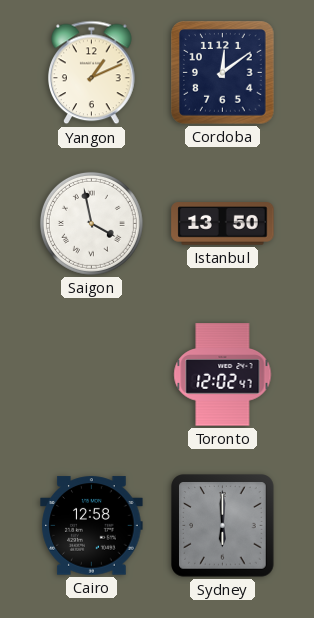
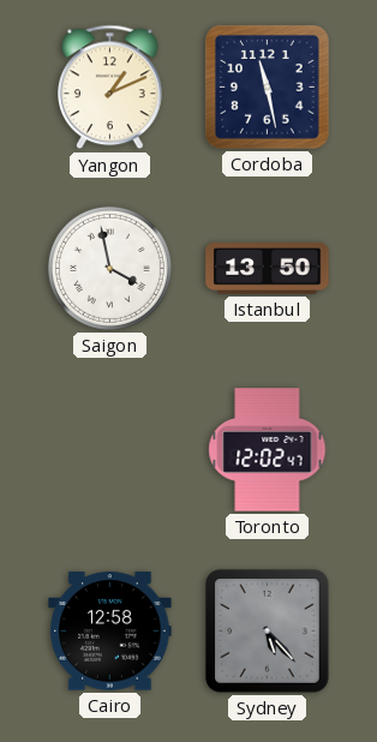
Cordoba: 12:09 -> 11:28
Sydney: 6:00 -> 5:23
